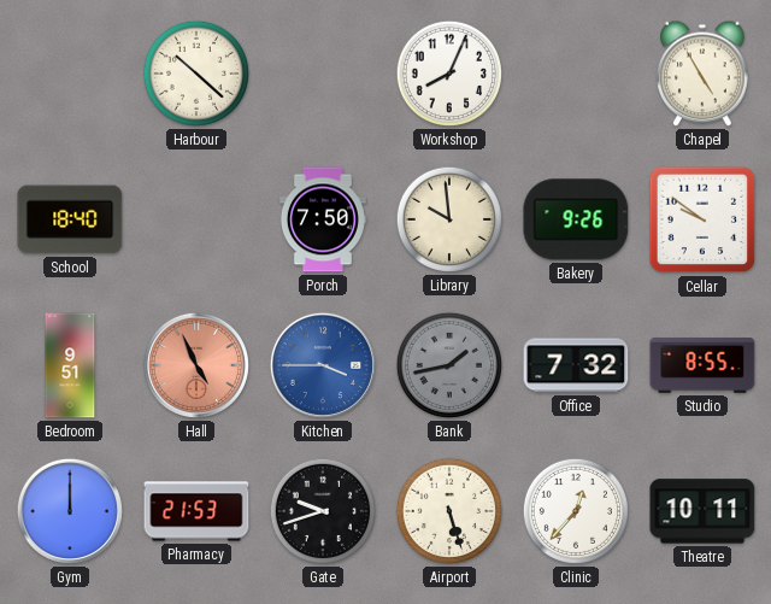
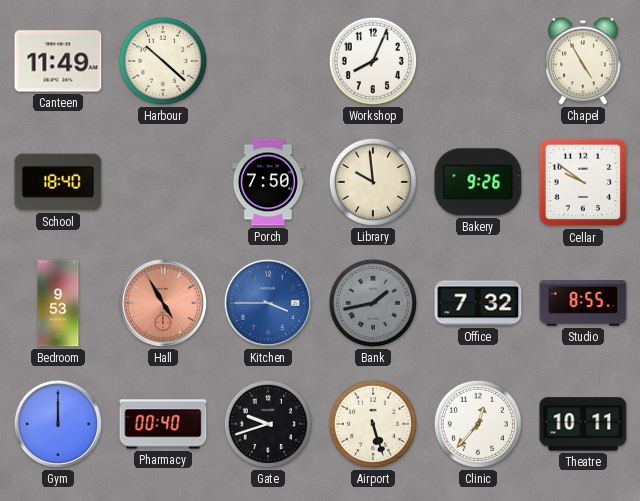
Canteen: none -> 11:49
Bedroom: 9:51 -> 9:53
Hall: 4:56 -> 4:55
Pharmacy: 21:53 -> 00:40
